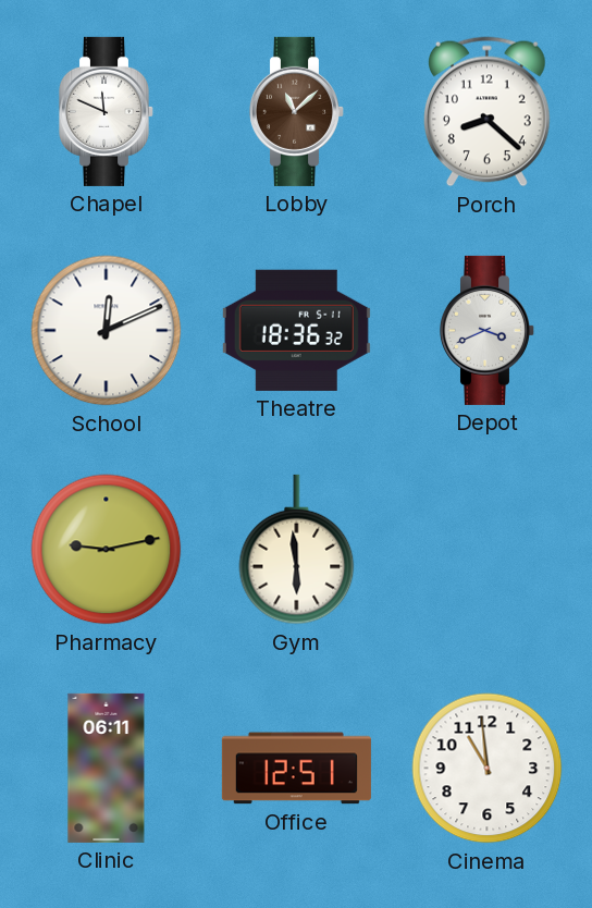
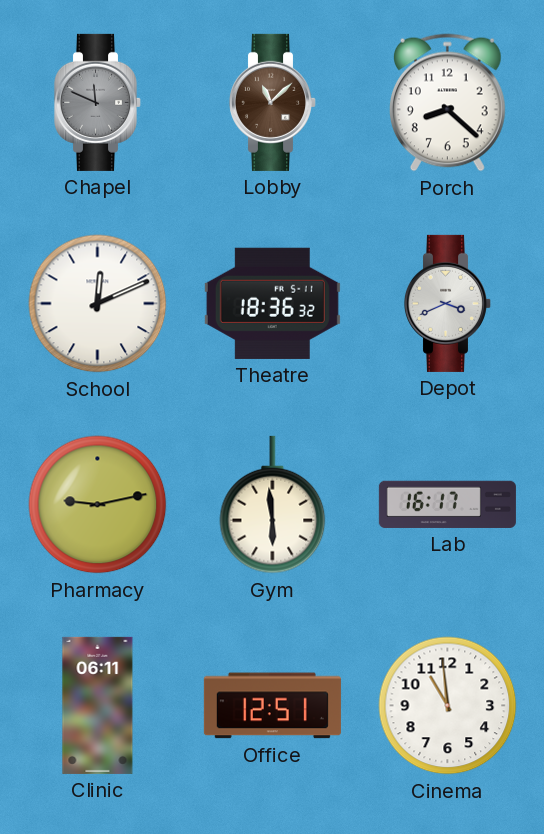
Chapel dial: white -> grey
Lab: none -> 16:17
